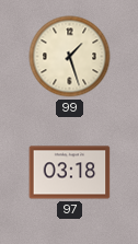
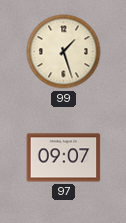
97: 03:18 -> 09:07
